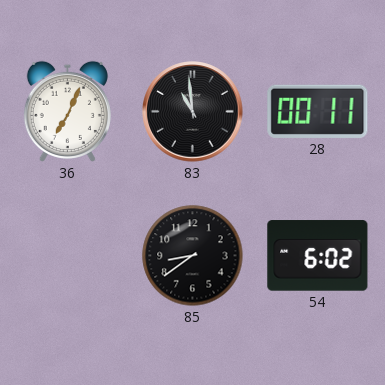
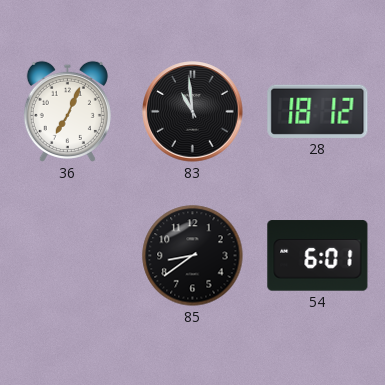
28: 00:11 -> 18:12
54: 6:02 -> 6:01
